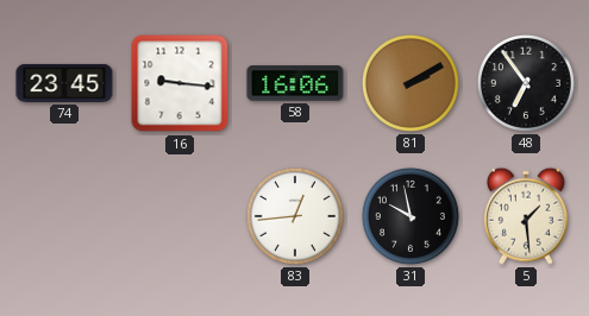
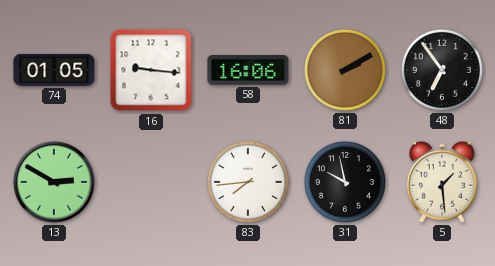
74: 23:45 -> 01:05
13: none -> 2:50
83: 12:44 -> 7:44
